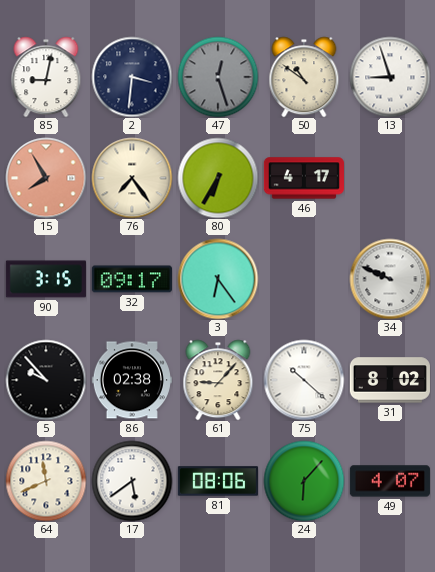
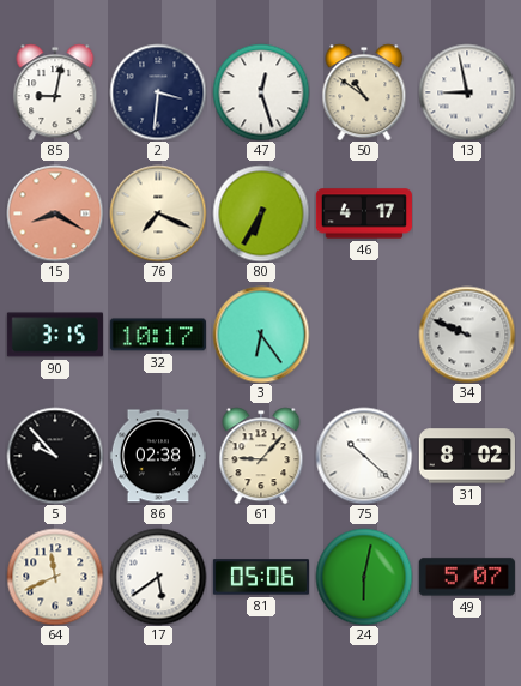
47 dial: grey -> white
13: 8:57 -> 8:58
15: 7:55 -> 8:20
76: 7:24 -> 7:19
32: 09:17 -> 10:17
81: 08:06 -> 05:06
24: 6:07 -> 6:02
49: 4:07 -> 5:07
